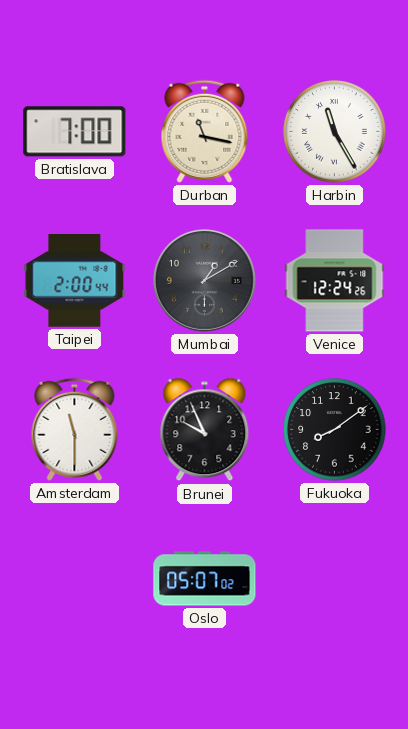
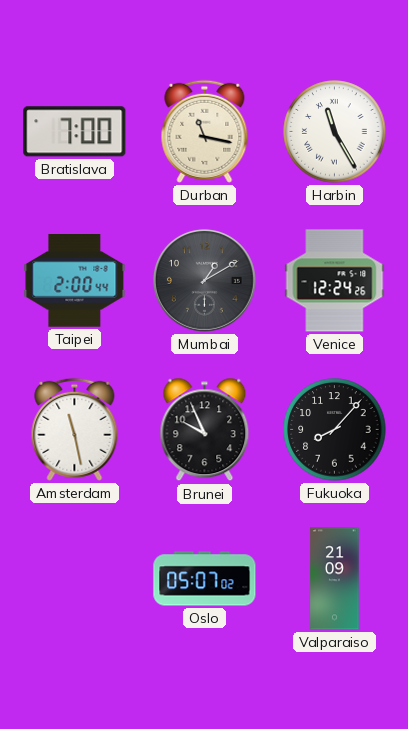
Amsterdam: 11:30 -> 11:28
Fukuoka: 8:09 -> 8:07
Valparaiso: none -> 21:09
